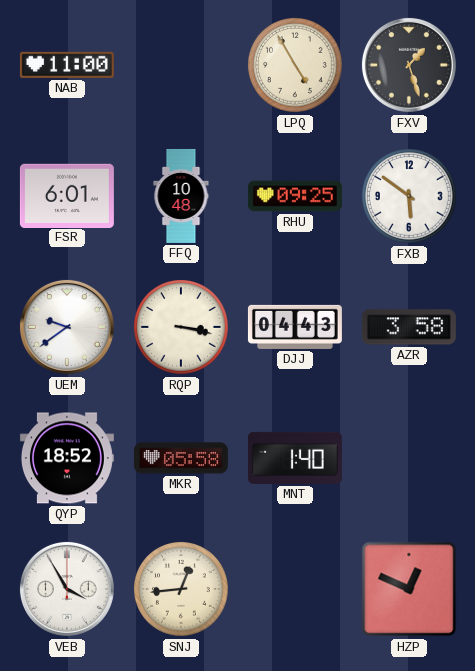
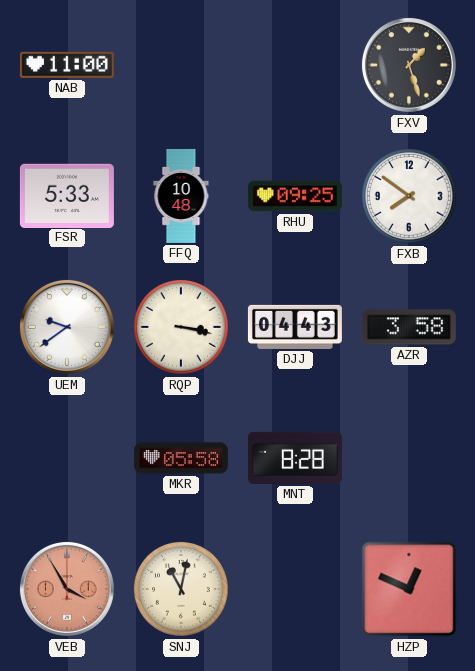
LPQ: 4:55 -> none
FSR: 6:01 -> 5:33
FXB: 5:51 -> 7:51
QYP: 18:52 -> none
MNT: 1:40 -> 8:28
VEB dial: white -> salmon
SNJ: 12:44 -> 11:02
